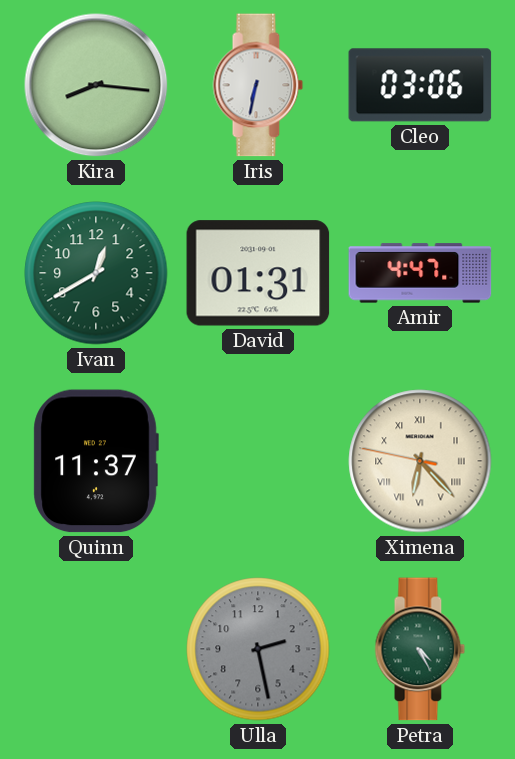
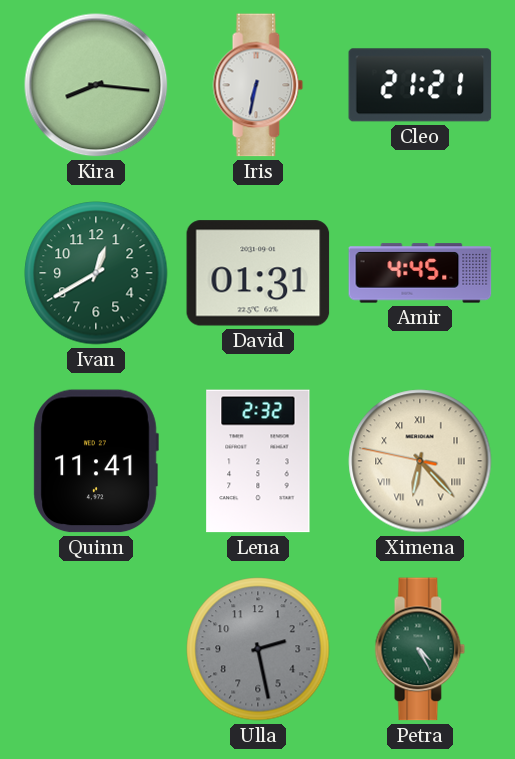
Cleo: 03:06 -> 21:21
Amir: 4:47 -> 4:45
Quinn: 11:37 -> 11:41
Lena: none -> 2:32
